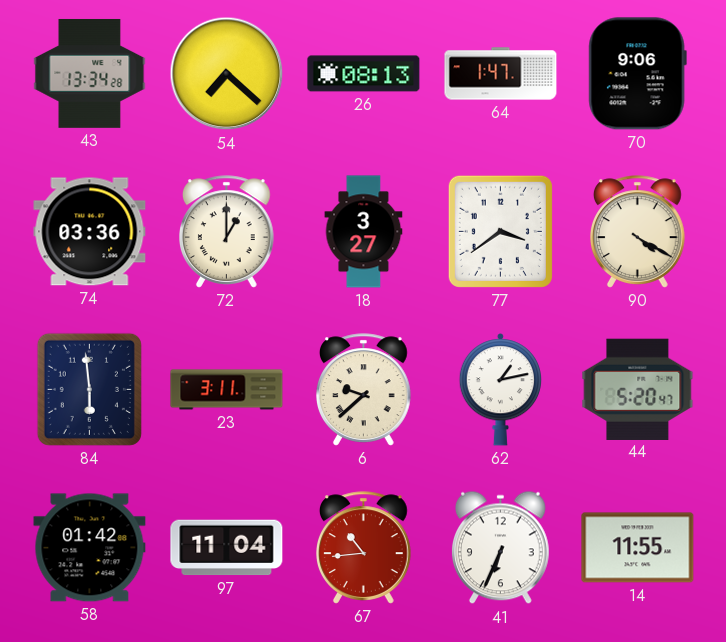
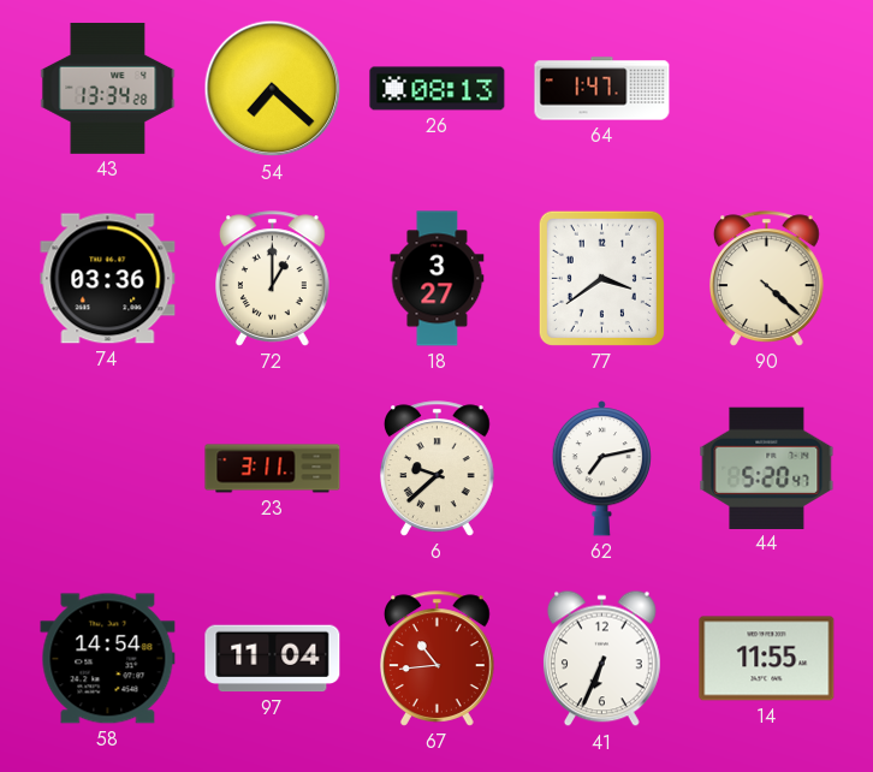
70: 9:06 -> none
90: 4:20 -> 4:22
84: 5:59 -> none
62: 1:13 -> 7:13
58: 01:42 -> 14:54
